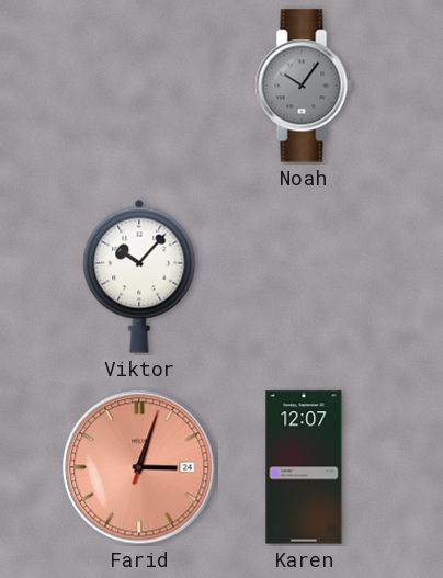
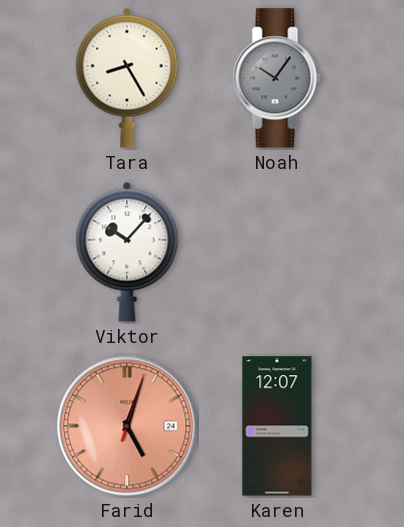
Tara: none -> 8:25
Farid: 3:03 -> 5:03
